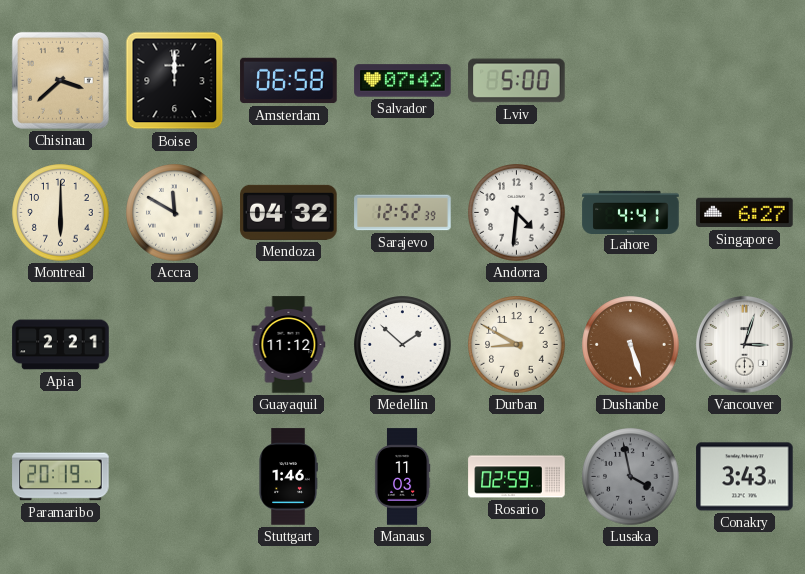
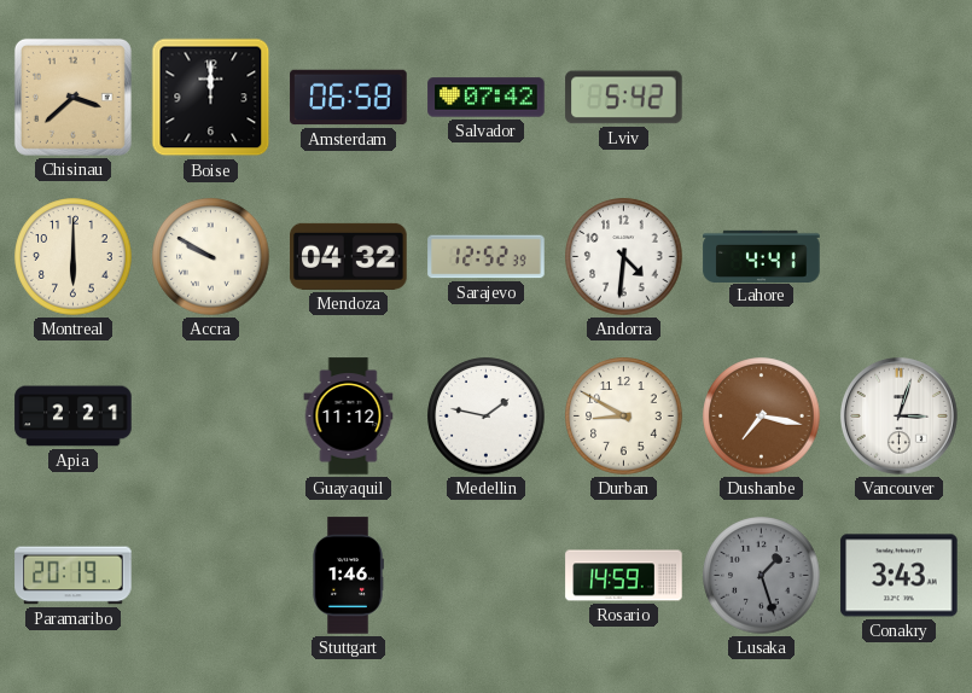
Lviv: 5:00 -> 5:42
Accra: 11:50 -> 9:50
Singapore: 6:27 -> none
Medellin: 1:52 -> 1:47
Dushanbe: 5:27 -> 7:17
Manaus: 11:03 -> none
Rosario: 02:59 -> 14:59
Lusaka: 3:58 -> 1:27
